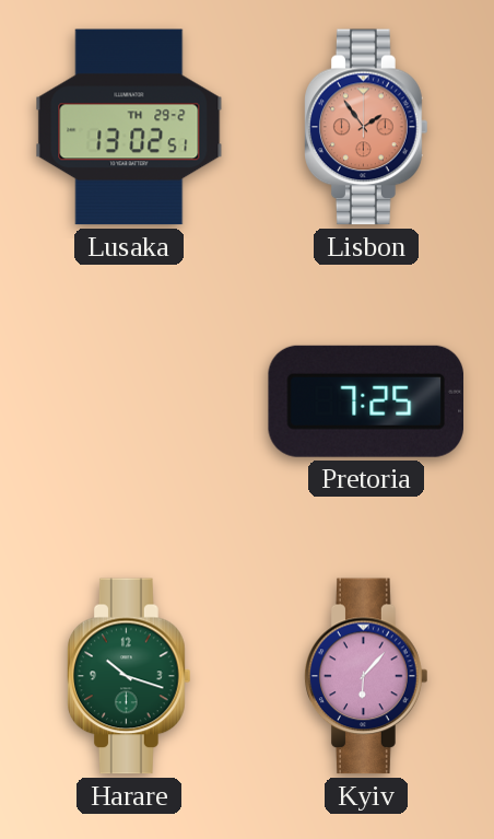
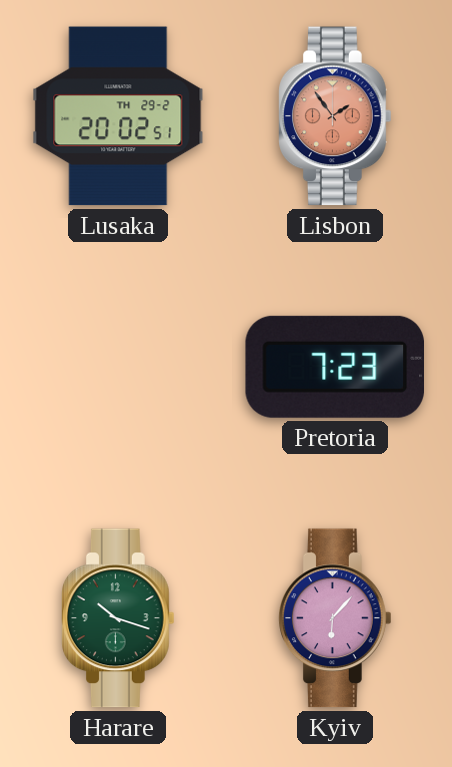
Lusaka: 13:02 -> 20:02
Pretoria: 7:25 -> 7:23
